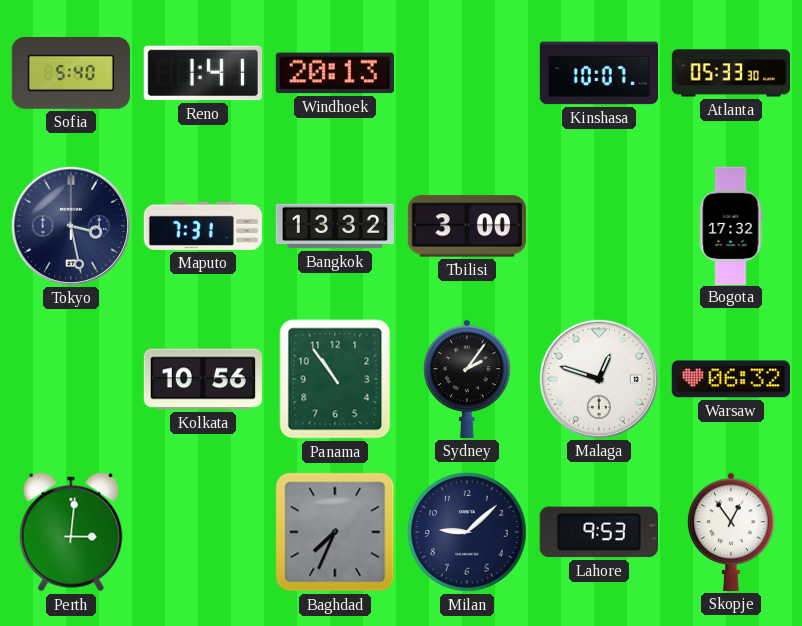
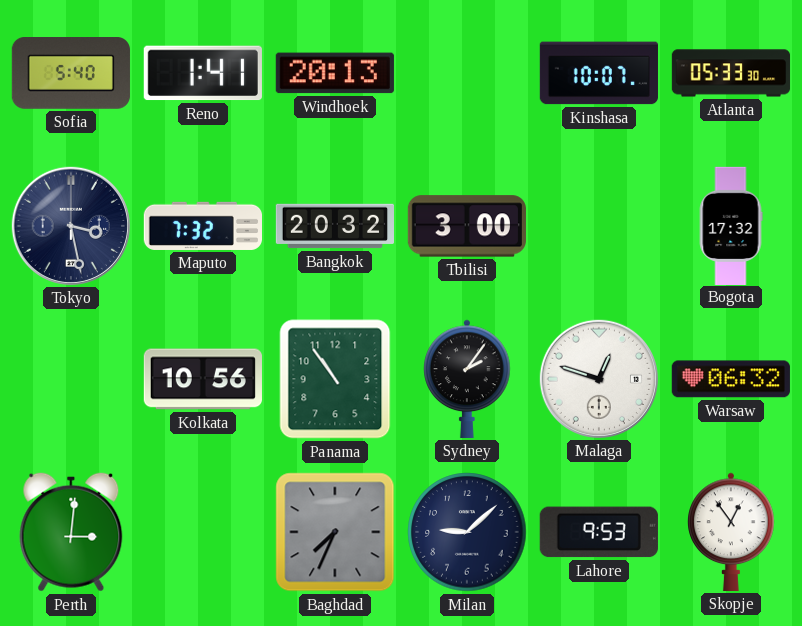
Maputo: 7:31 -> 7:32
Bangkok: 13:32 -> 20:32
